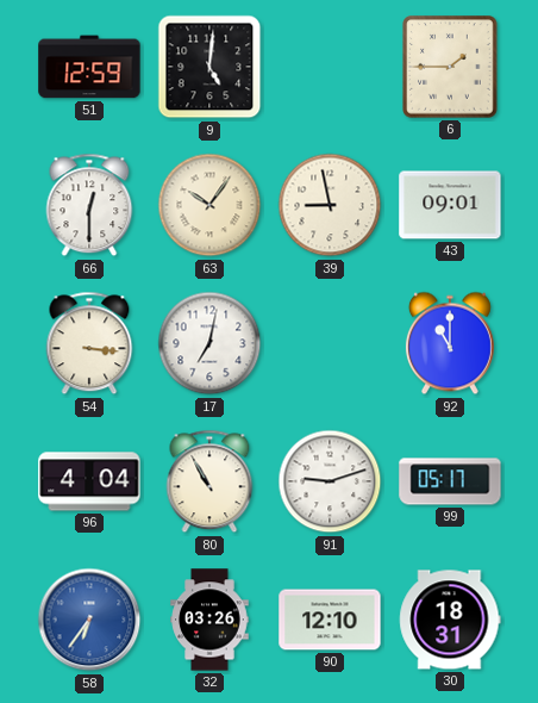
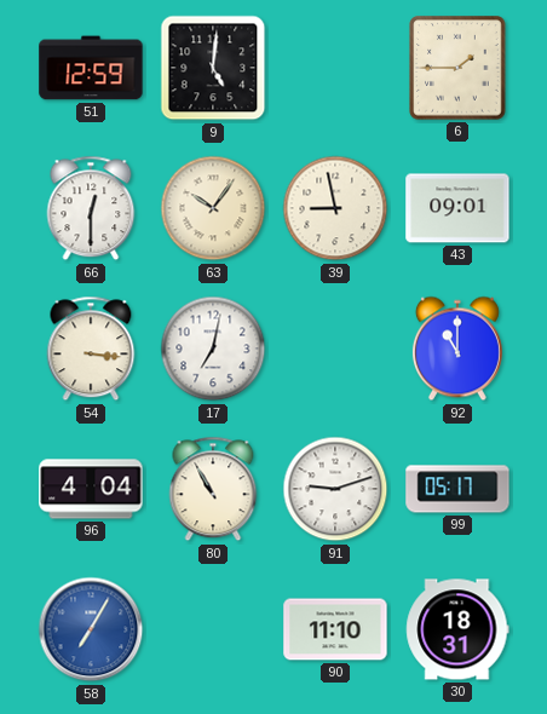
58: 6:36 -> 7:05
32: 03:26 -> none
90: 12:10 -> 11:10
